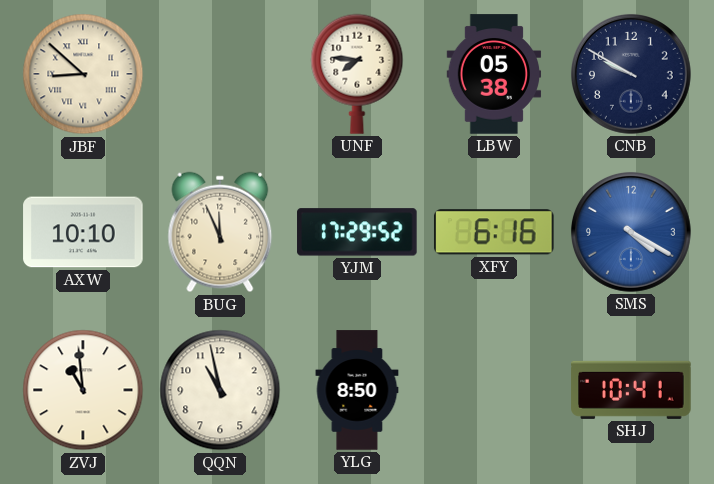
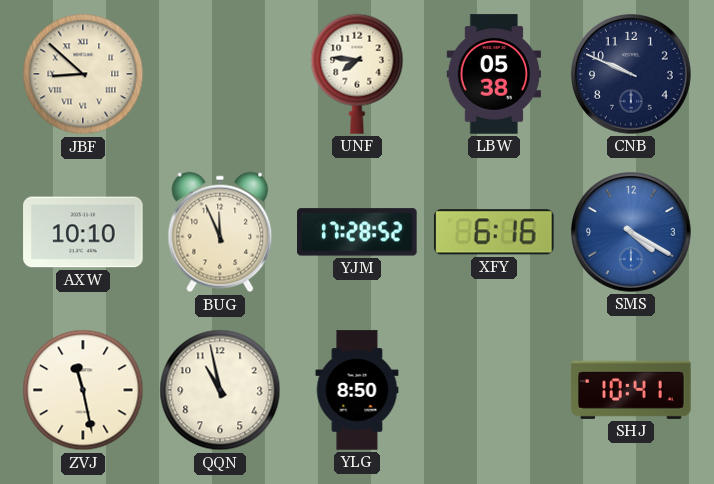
CNB: 9:50 -> 9:49
YJM: 17:29 -> 17:28
ZVJ: 10:59 -> 11:28
